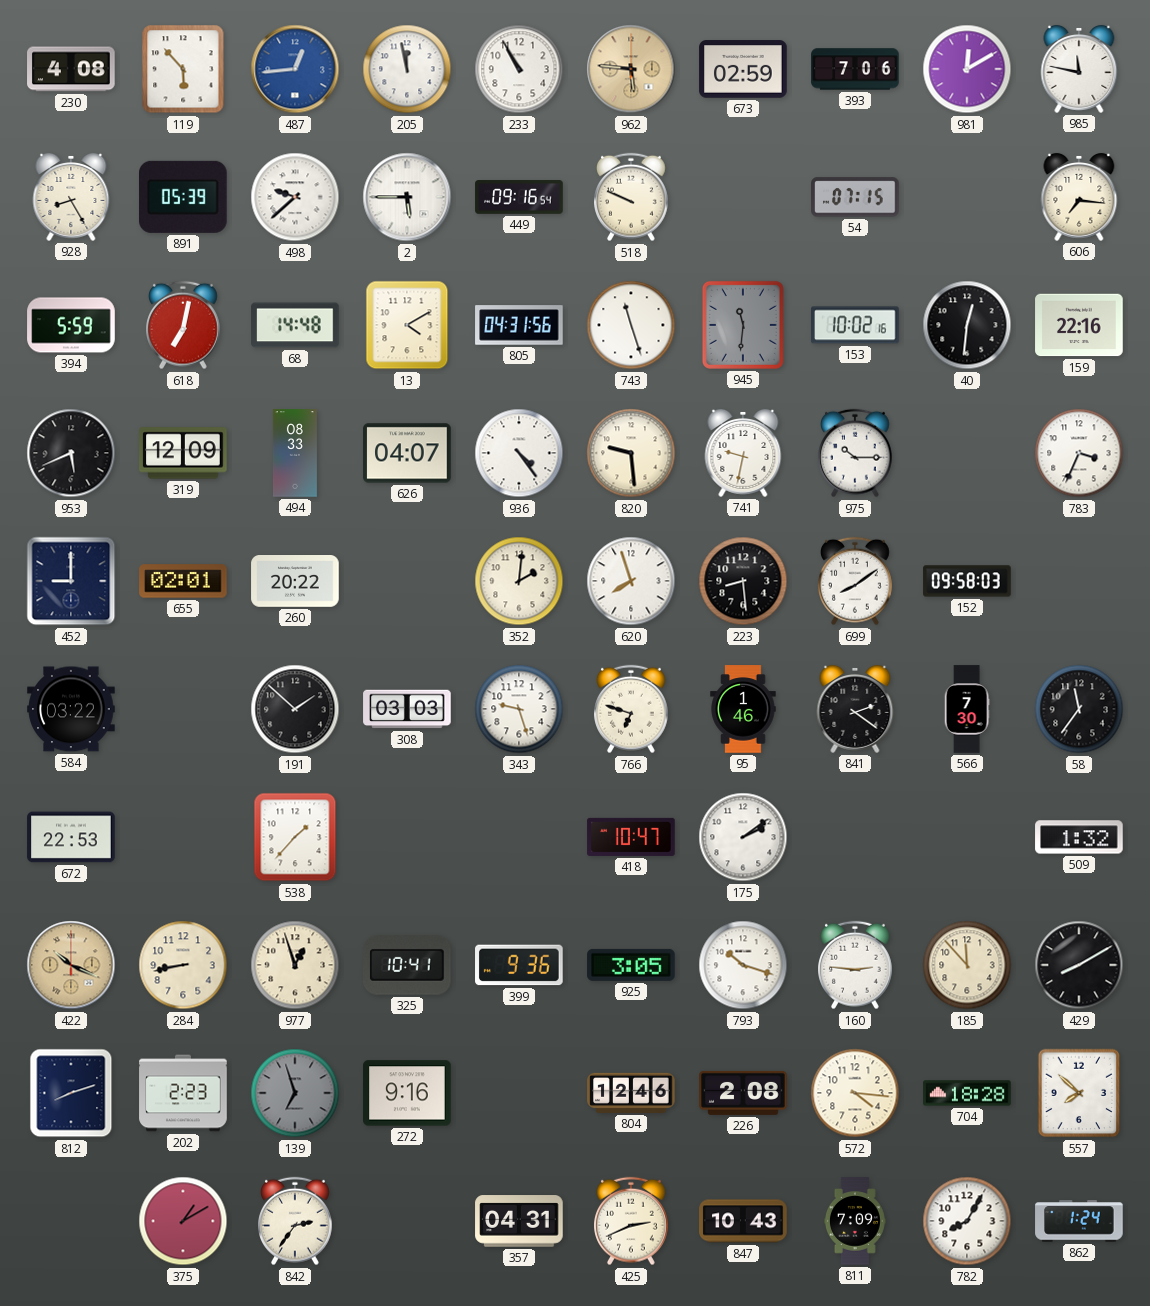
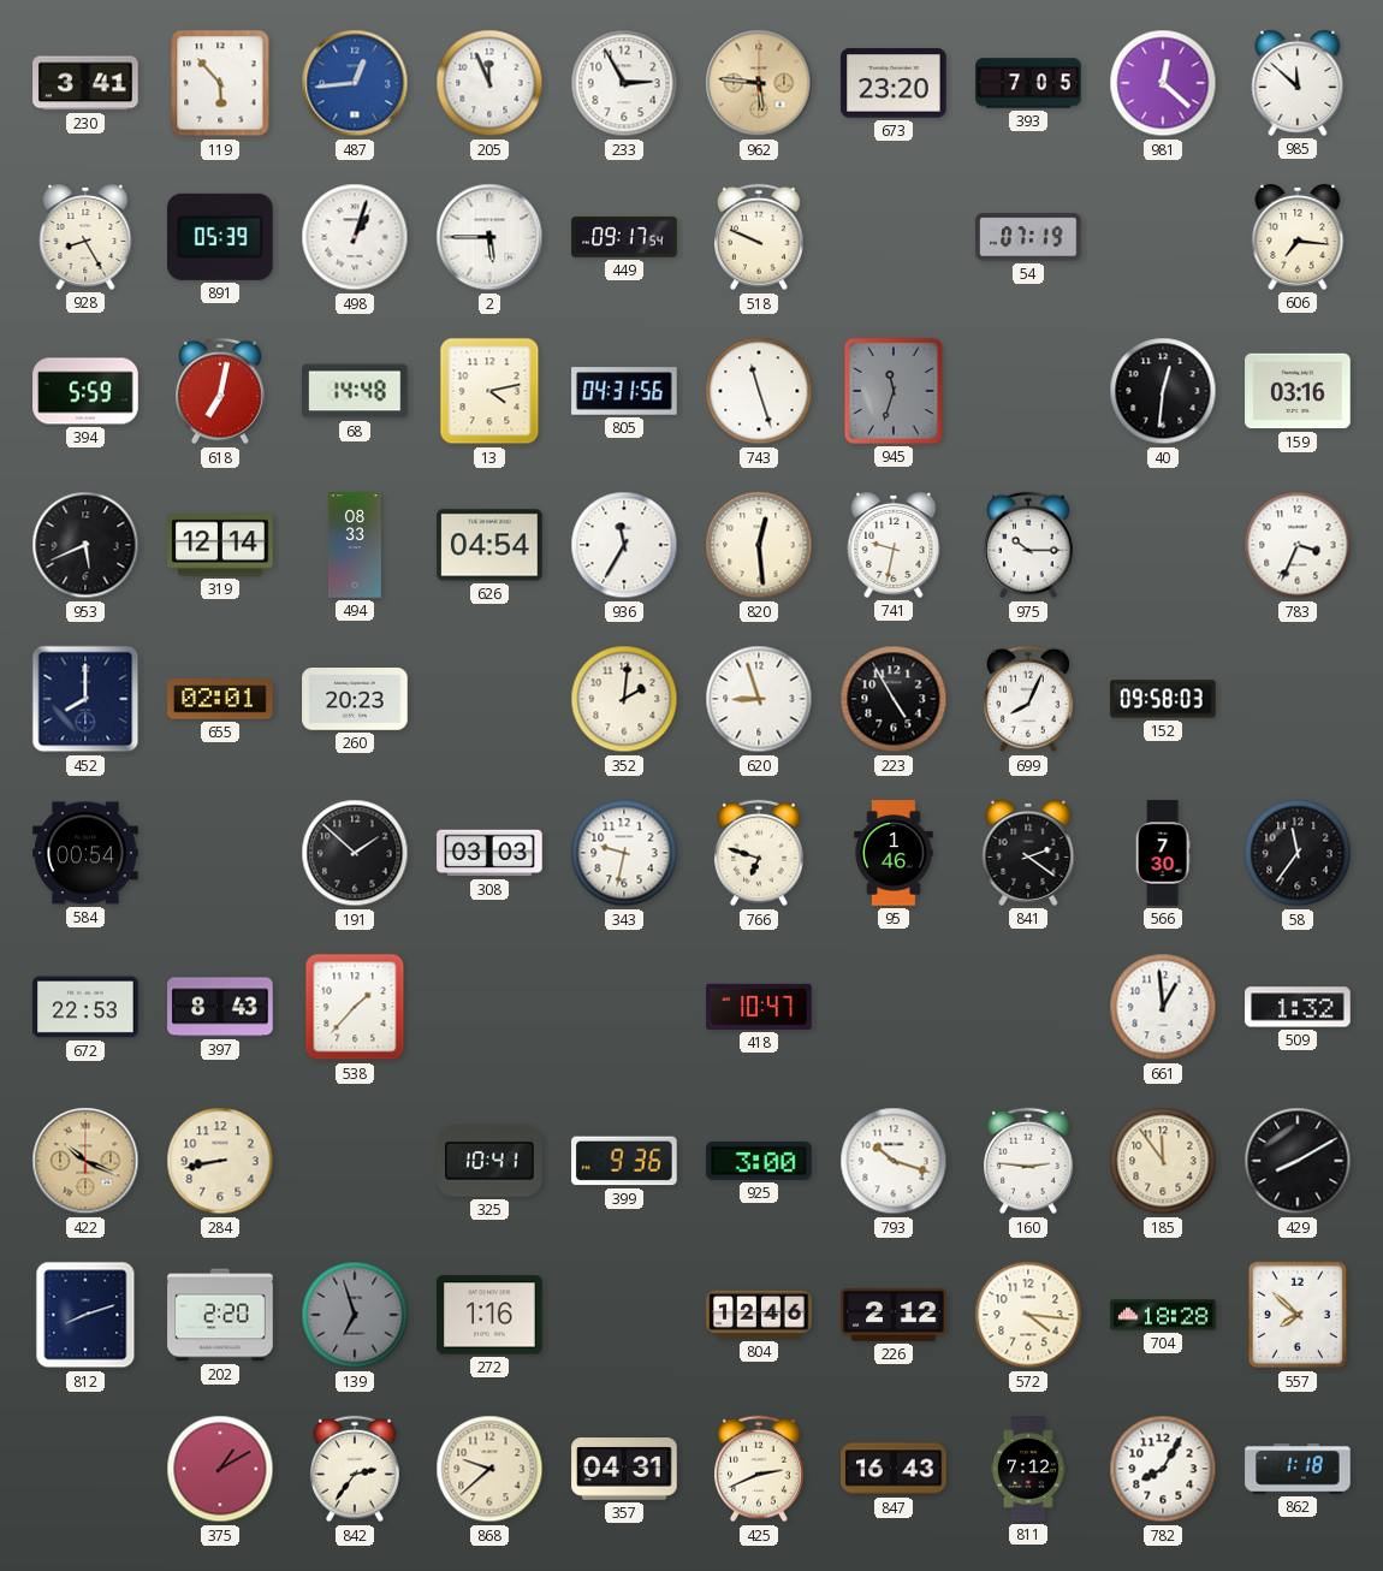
230: 4:08 -> 3:41
205: 11:58 -> 11:56
233: 10:55 -> 2:55
673: 02:59 -> 23:20
393: 7:06 -> 7:05
981: 12:10 -> 12:22
985: 11:47 -> 11:52
498: 9:38 -> 1:03
449: 09:16 -> 09:17
54: 07:15 -> 07:19
13: 4:10 -> 4:13
945: 11:31 -> 11:33
153: 10:02 -> none
159: 22:16 -> 03:16
319: 12:09 -> 12:14
626: 04:07 -> 04:54
936: 4:24 -> 11:35
820: 9:29 -> 12:29
452: 9:00 -> 8:00
260: 20:22 -> 20:23
620: 7:57 -> 8:57
223: 8:29 -> 4:55
699: 8:09 -> 8:04
584: 03:22 -> 00:54
343: 9:27 -> 9:32
397: none -> 8:43
175: 2:09 -> none
661: none -> 12:59
977: 12:57 -> none
925: 3:05 -> 3:00
185: 11:53 -> 11:54
202: 2:23 -> 2:20
272: 9:16 -> 1:16
226: 2:08 -> 2:12
868: none -> 9:38
847: 10:43 -> 16:43
811: 7:09 -> 7:12
862: 1:24 -> 1:18
